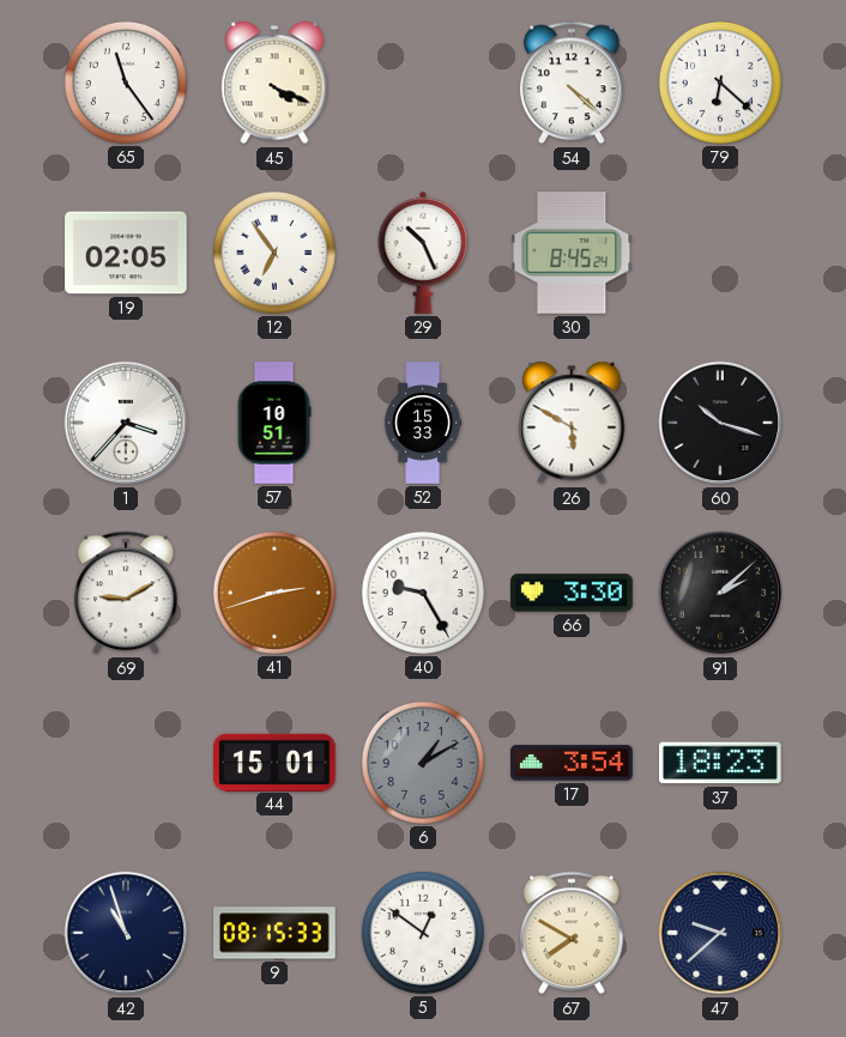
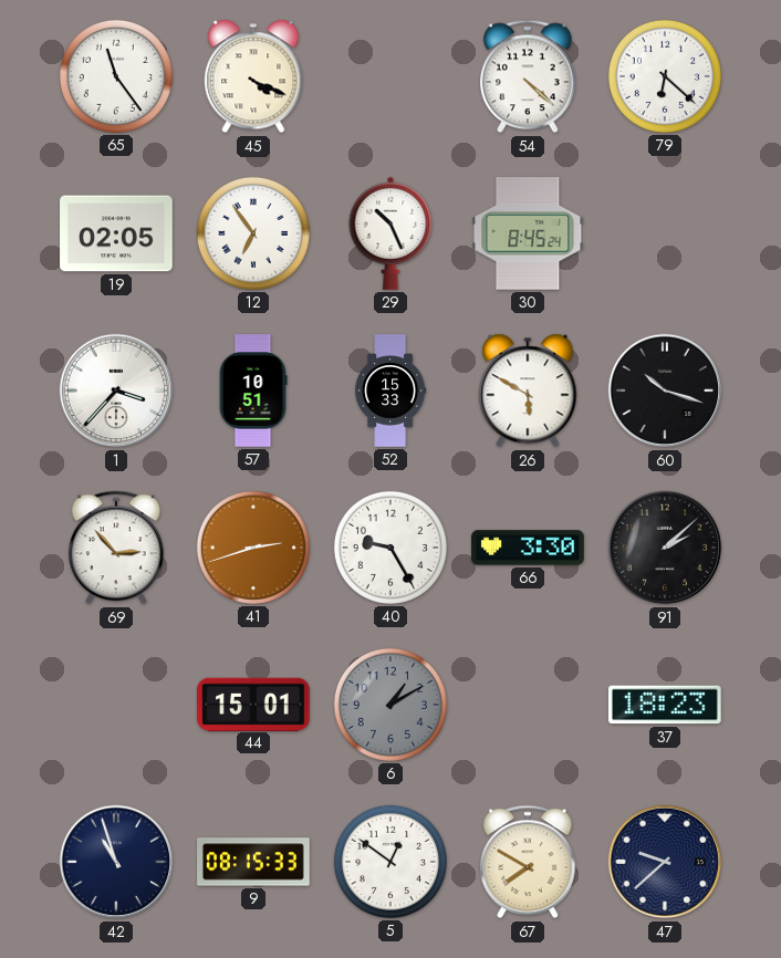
69: 9:10 -> 2:53
17: 3:54 -> none
